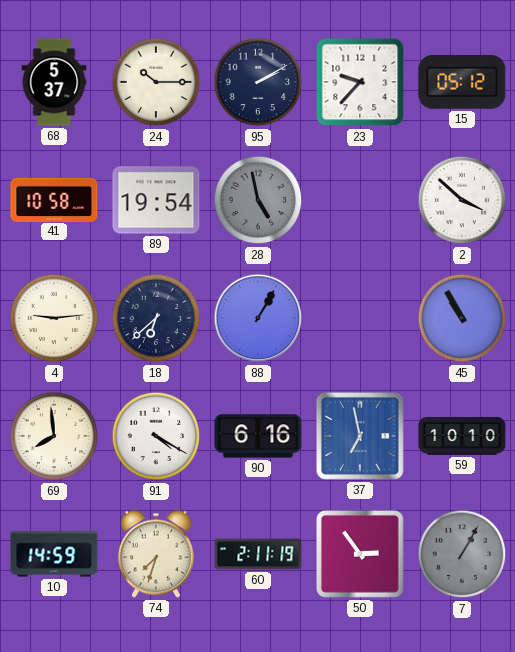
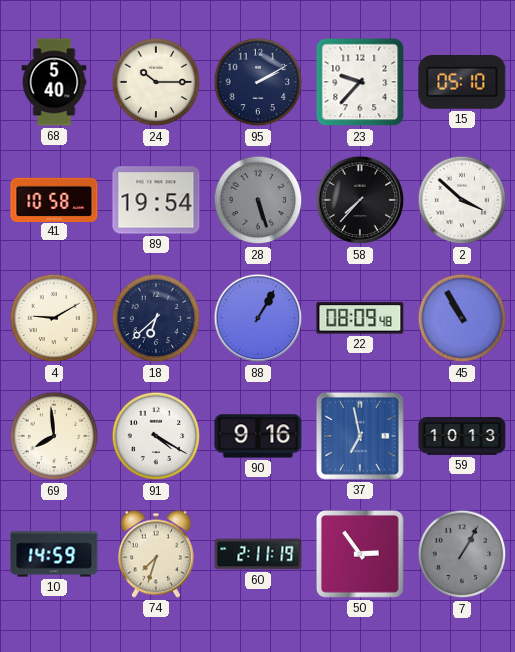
68: 5:37 -> 5:40
15: 05:12 -> 05:10
28: 4:58 -> 5:27
58: none -> 7:37
4: 9:14 -> 9:10
22: none -> 08:09
90: 6:16 -> 9:16
59: 10:10 -> 10:13
